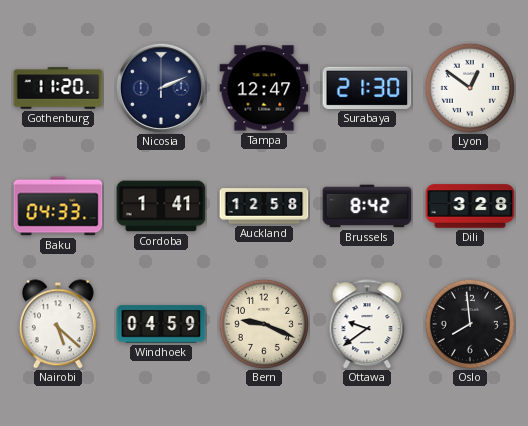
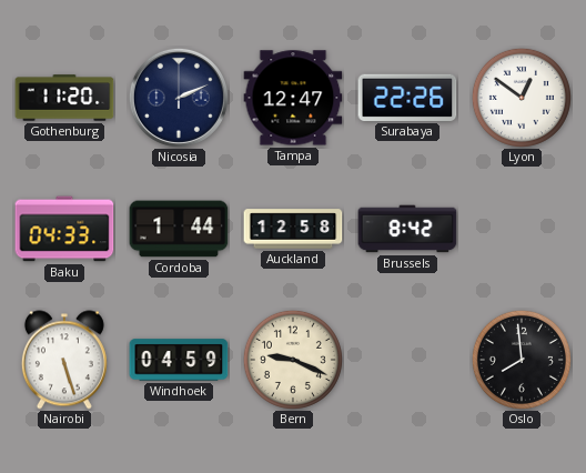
Surabaya: 21:30 -> 22:26
Cordoba: 1:41 -> 1:44
Dili: 3:28 -> none
Nairobi: 5:22 -> 5:27
Ottawa: 9:39 -> none
